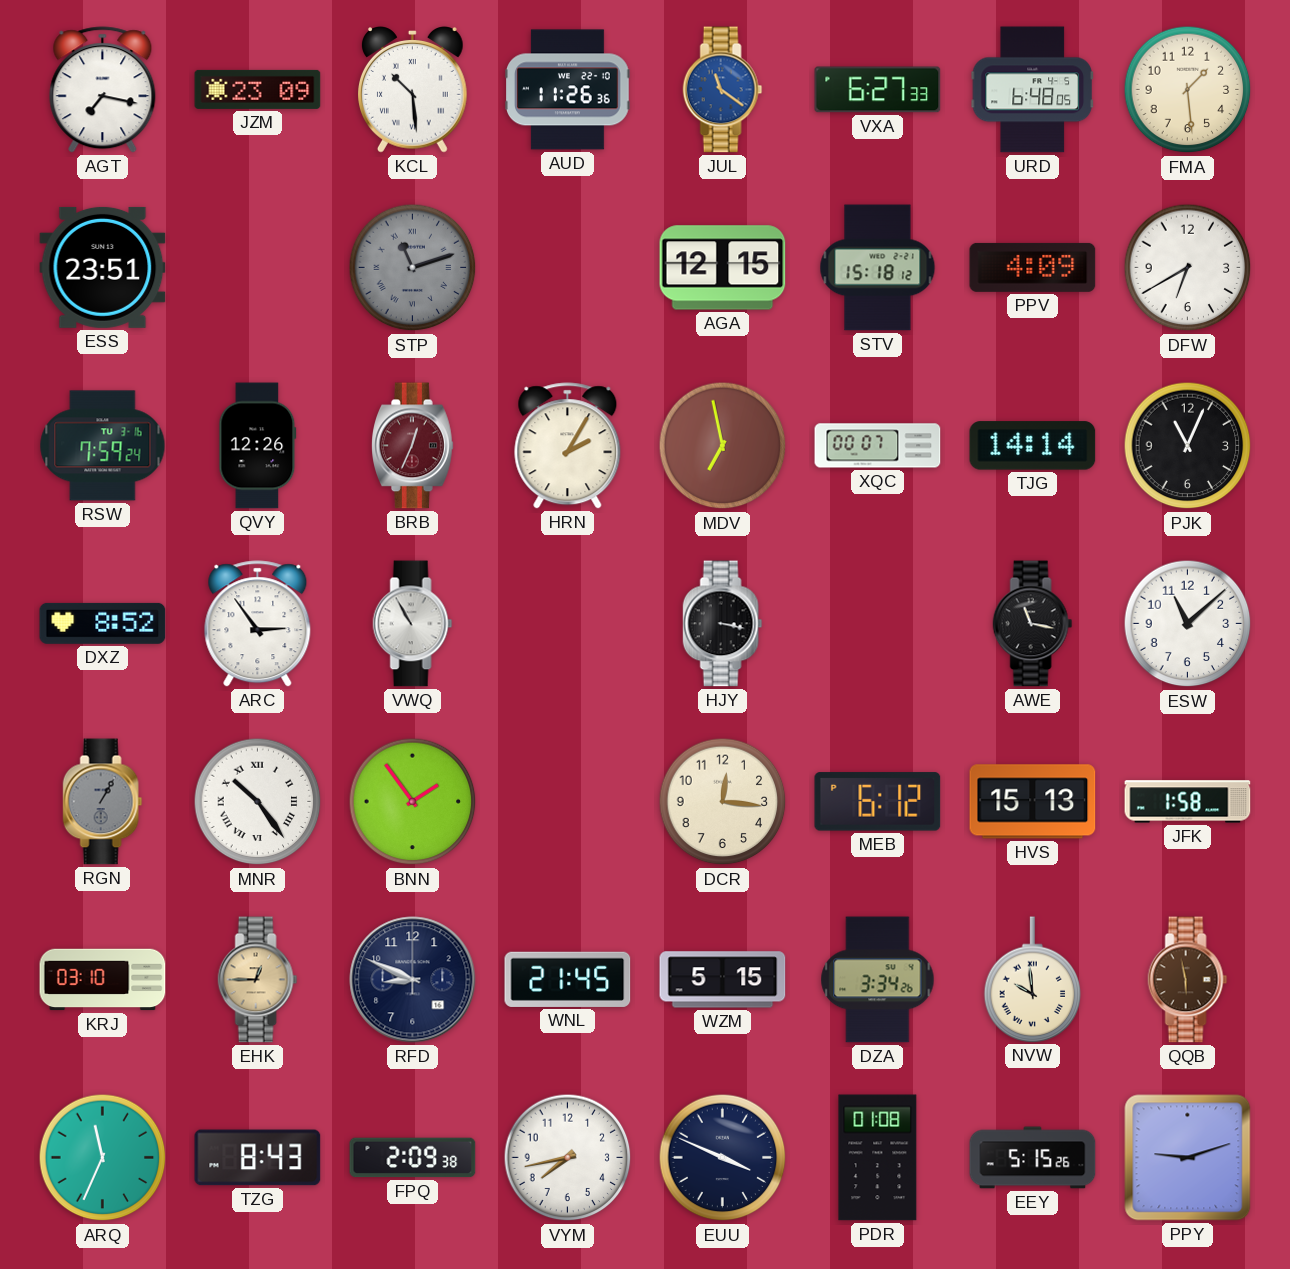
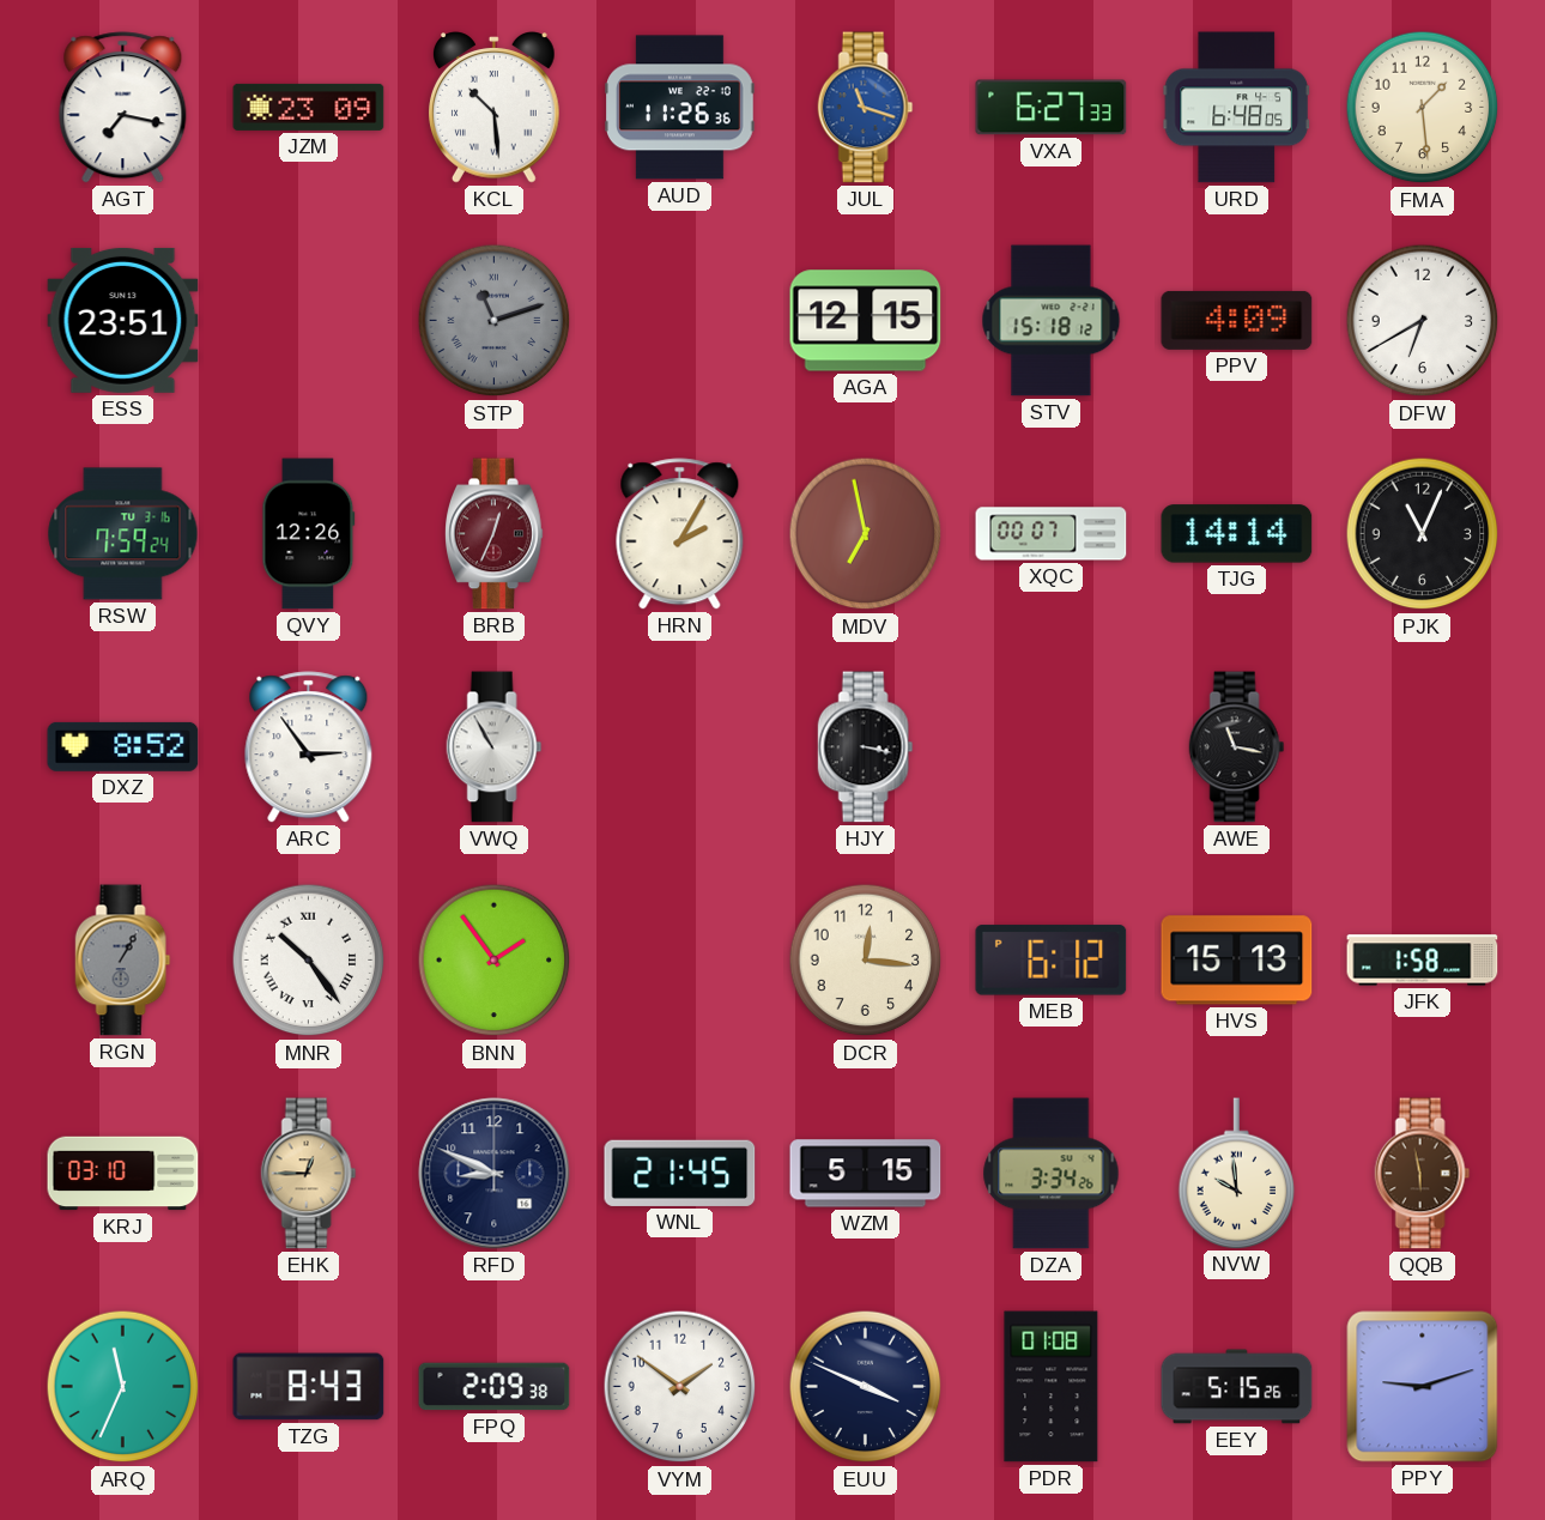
JUL: 11:21 -> 11:18
ESW: 11:08 -> none
VYM: 7:43 -> 1:51
